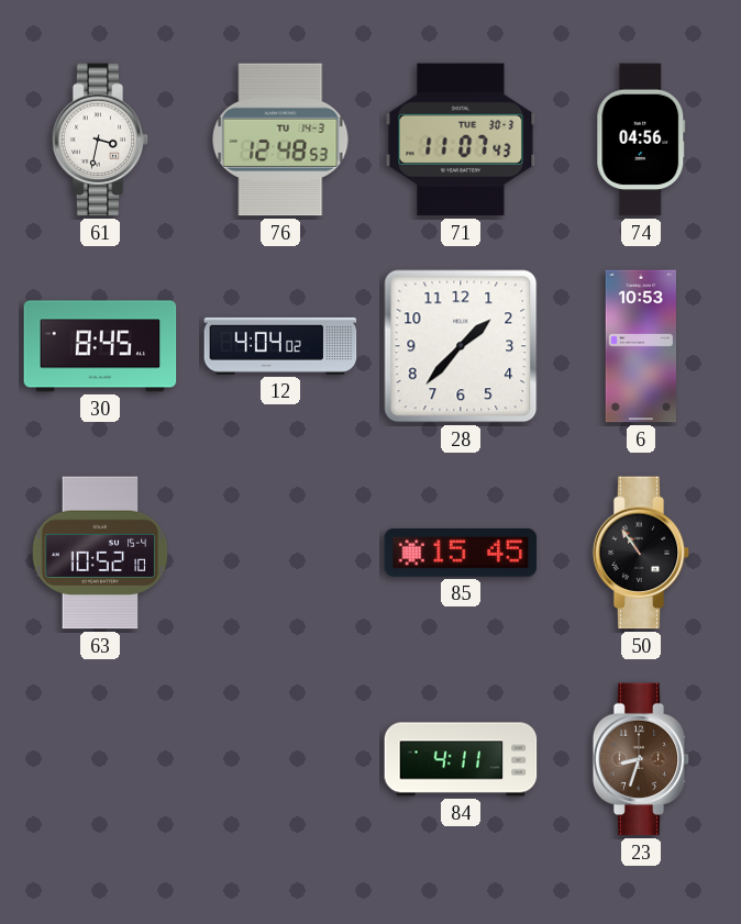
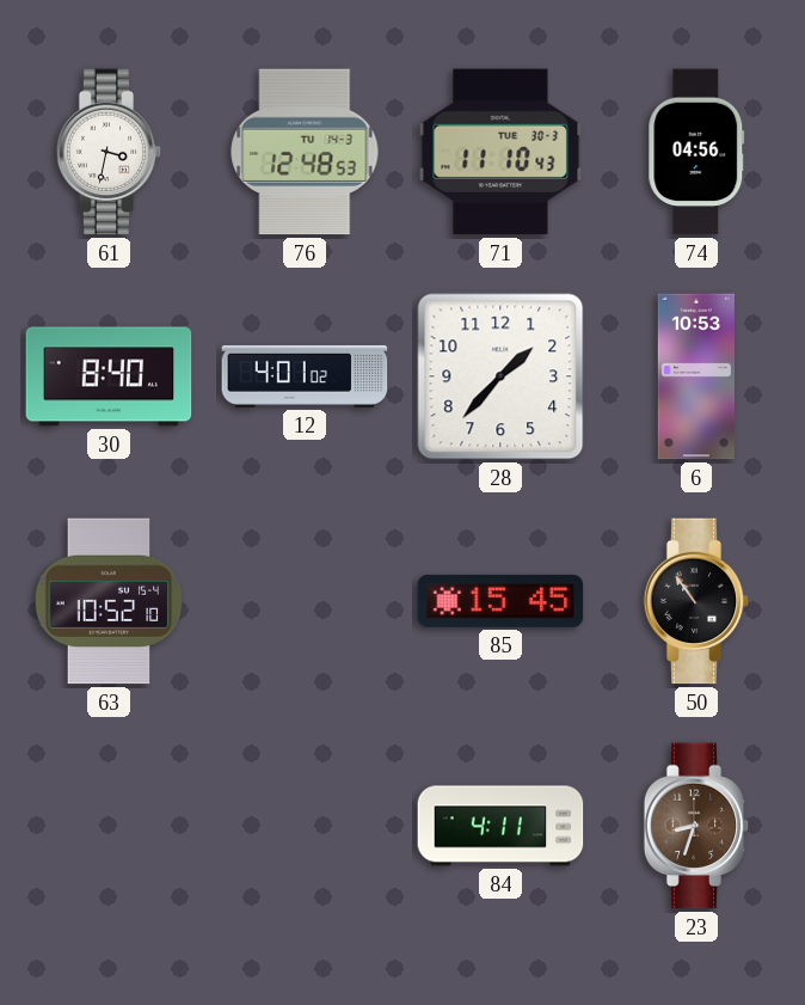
71: 11:07 -> 11:10
30: 8:45 -> 8:40
12: 4:04 -> 4:01
